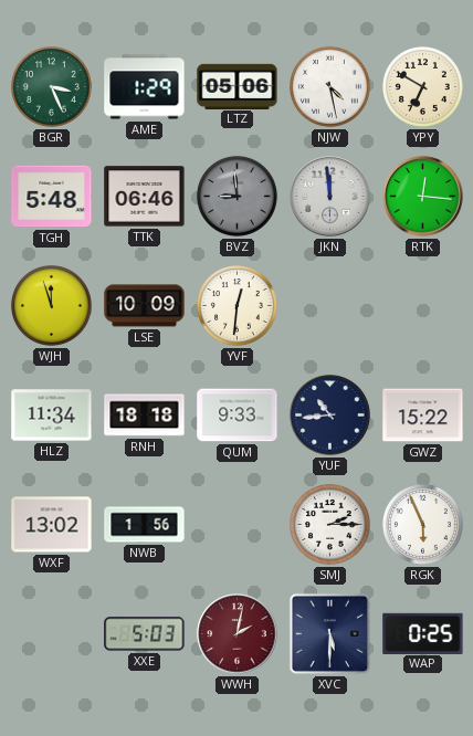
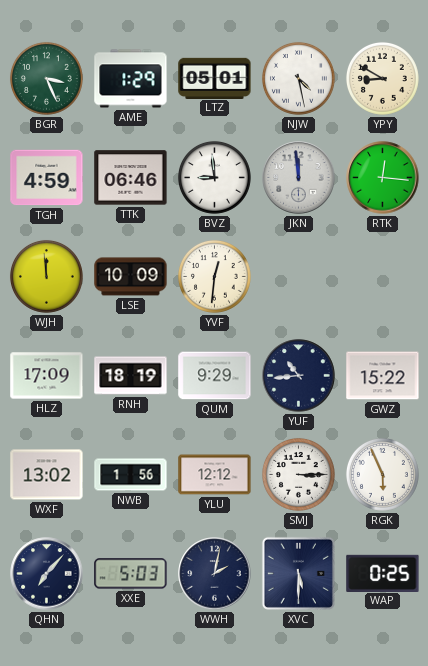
LTZ: 05:06 -> 05:01
YPY: 6:50 -> 8:50
TGH: 5:48 -> 4:59
BVZ dial: grey -> white
WJH: 11:57 -> 11:59
HLZ: 11:34 -> 17:09
RNH: 18:18 -> 18:19
QUM: 9:33 -> 9:29
YLU: none -> 12:12
SMJ: 2:15 -> 3:15
QHN: none -> 7:07
WWH dial: burgundy -> navy
